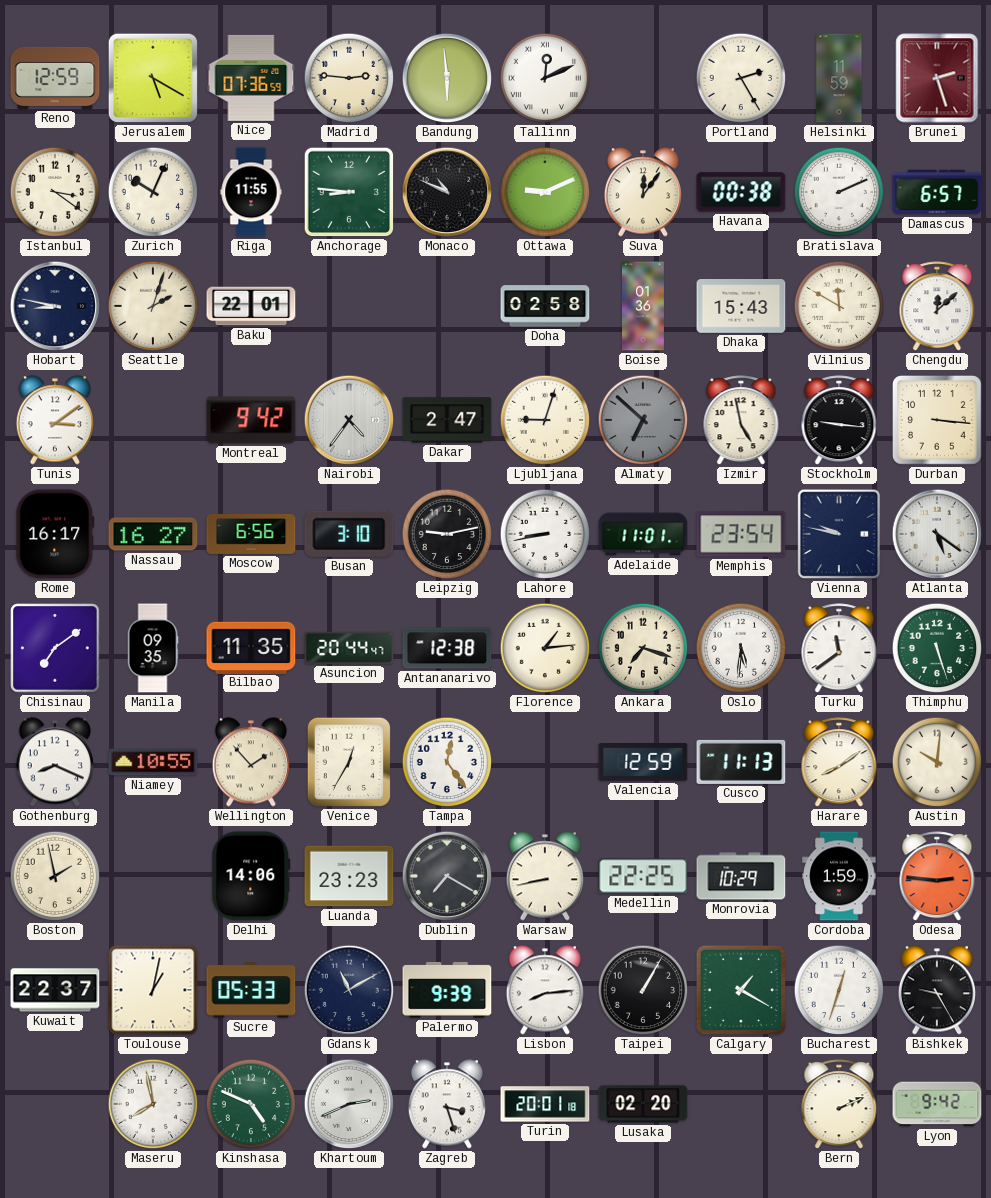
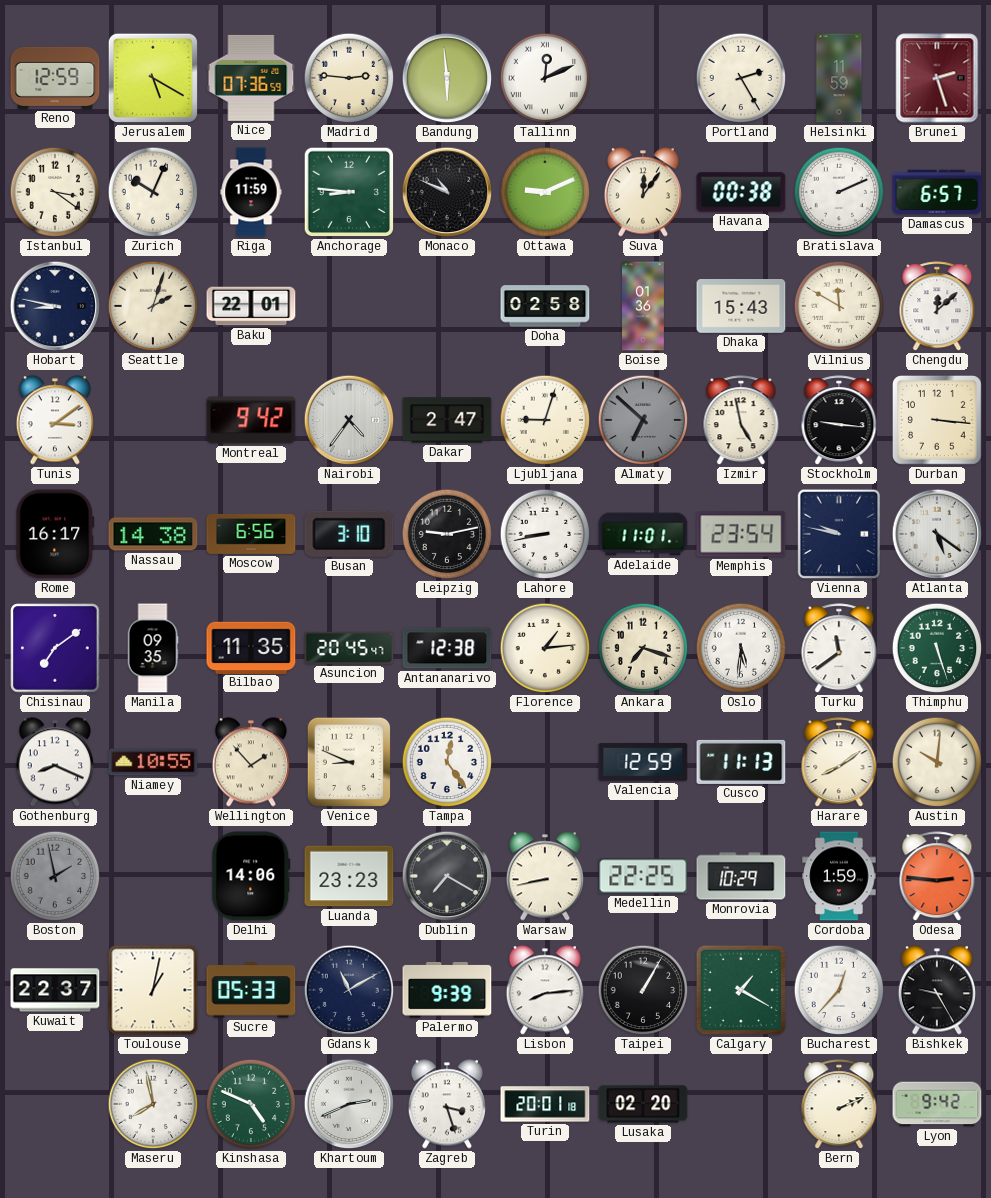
Riga: 11:55 -> 11:59
Nassau: 16:27 -> 14:38
Asuncion: 20:44 -> 20:45
Venice: 12:35 -> 8:49
Boston dial: cream -> grey
Bucharest: 12:33 -> 12:37
